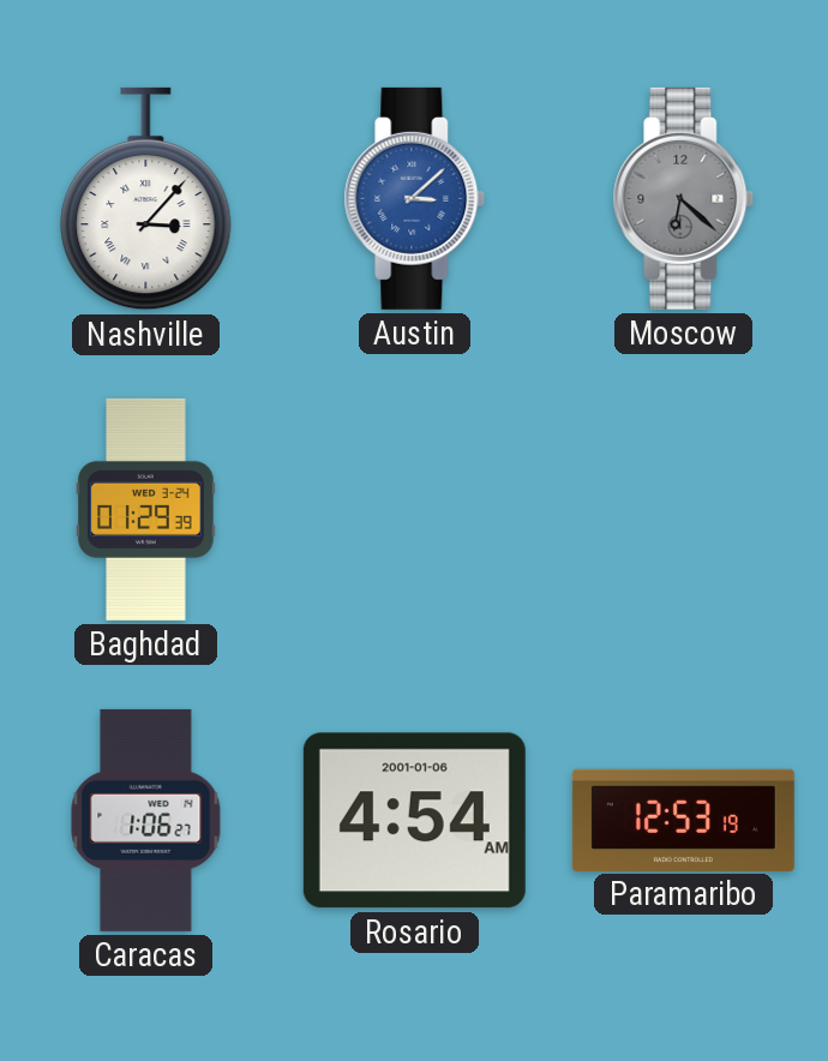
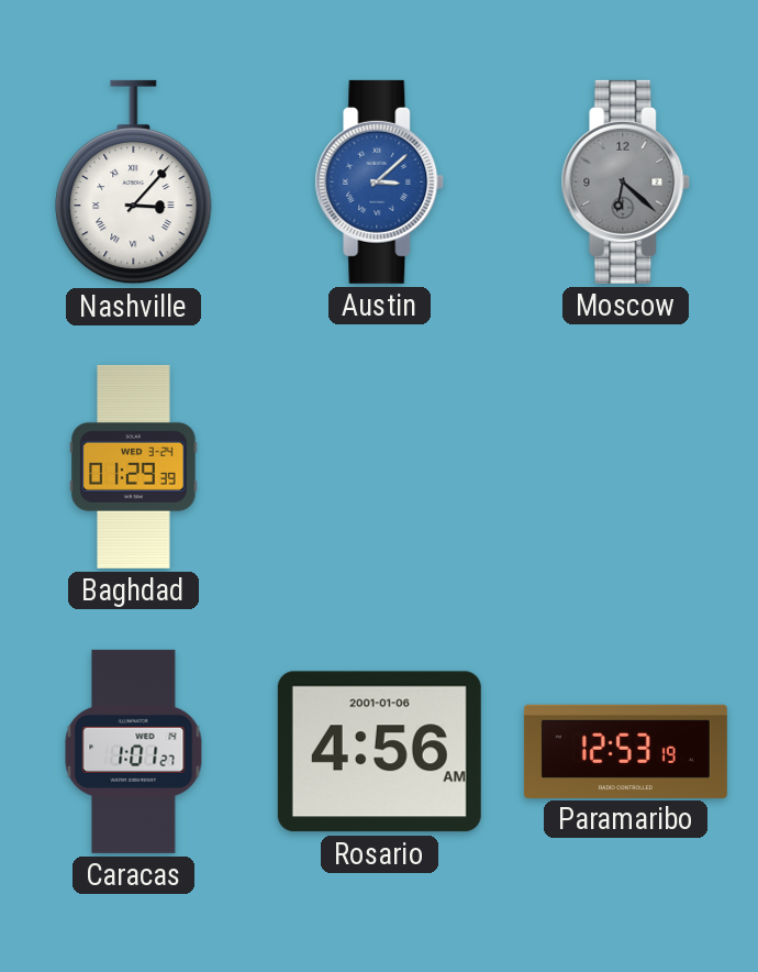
Caracas: 1:06 -> 1:01
Rosario: 4:54 -> 4:56
